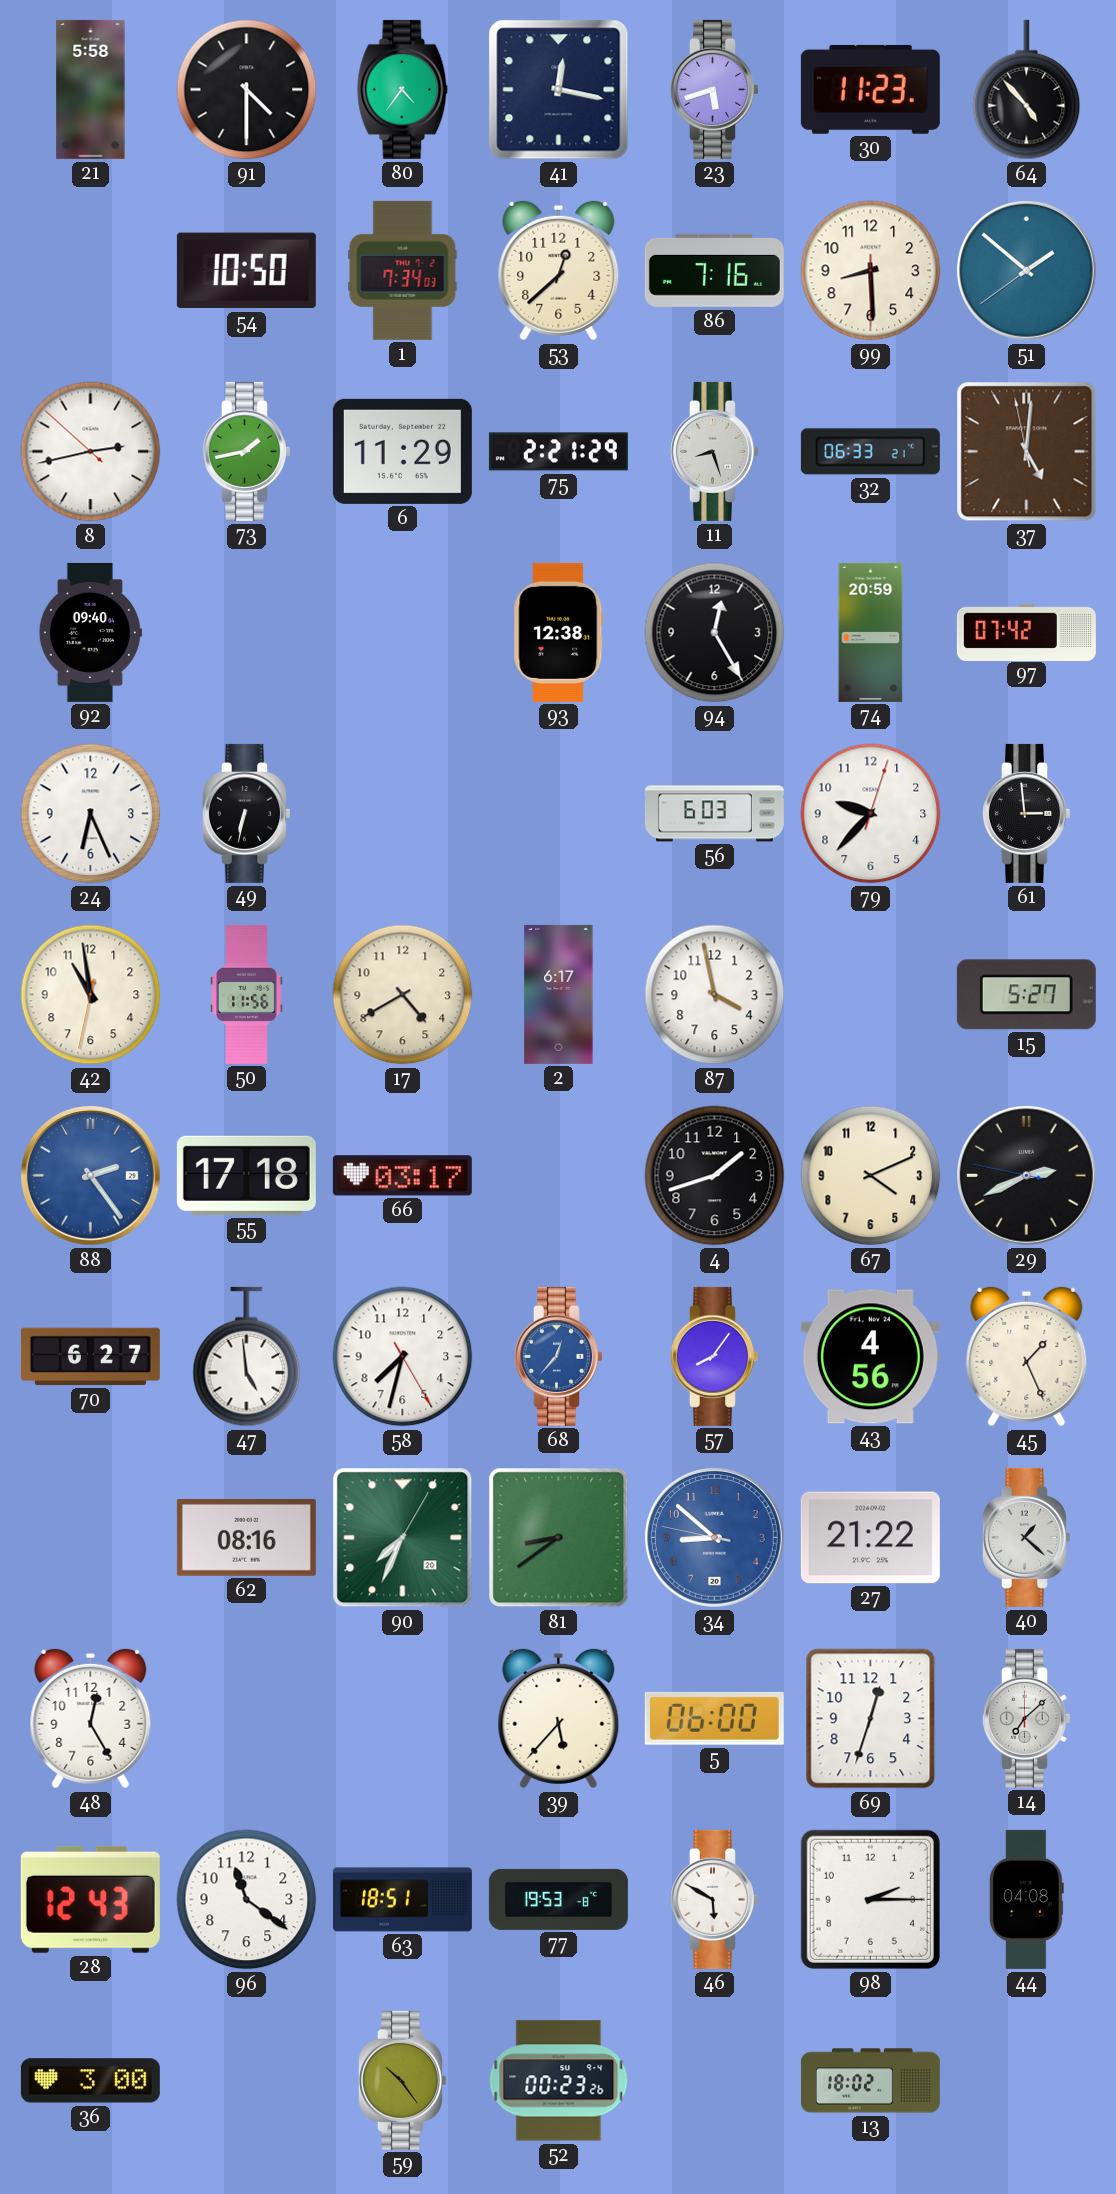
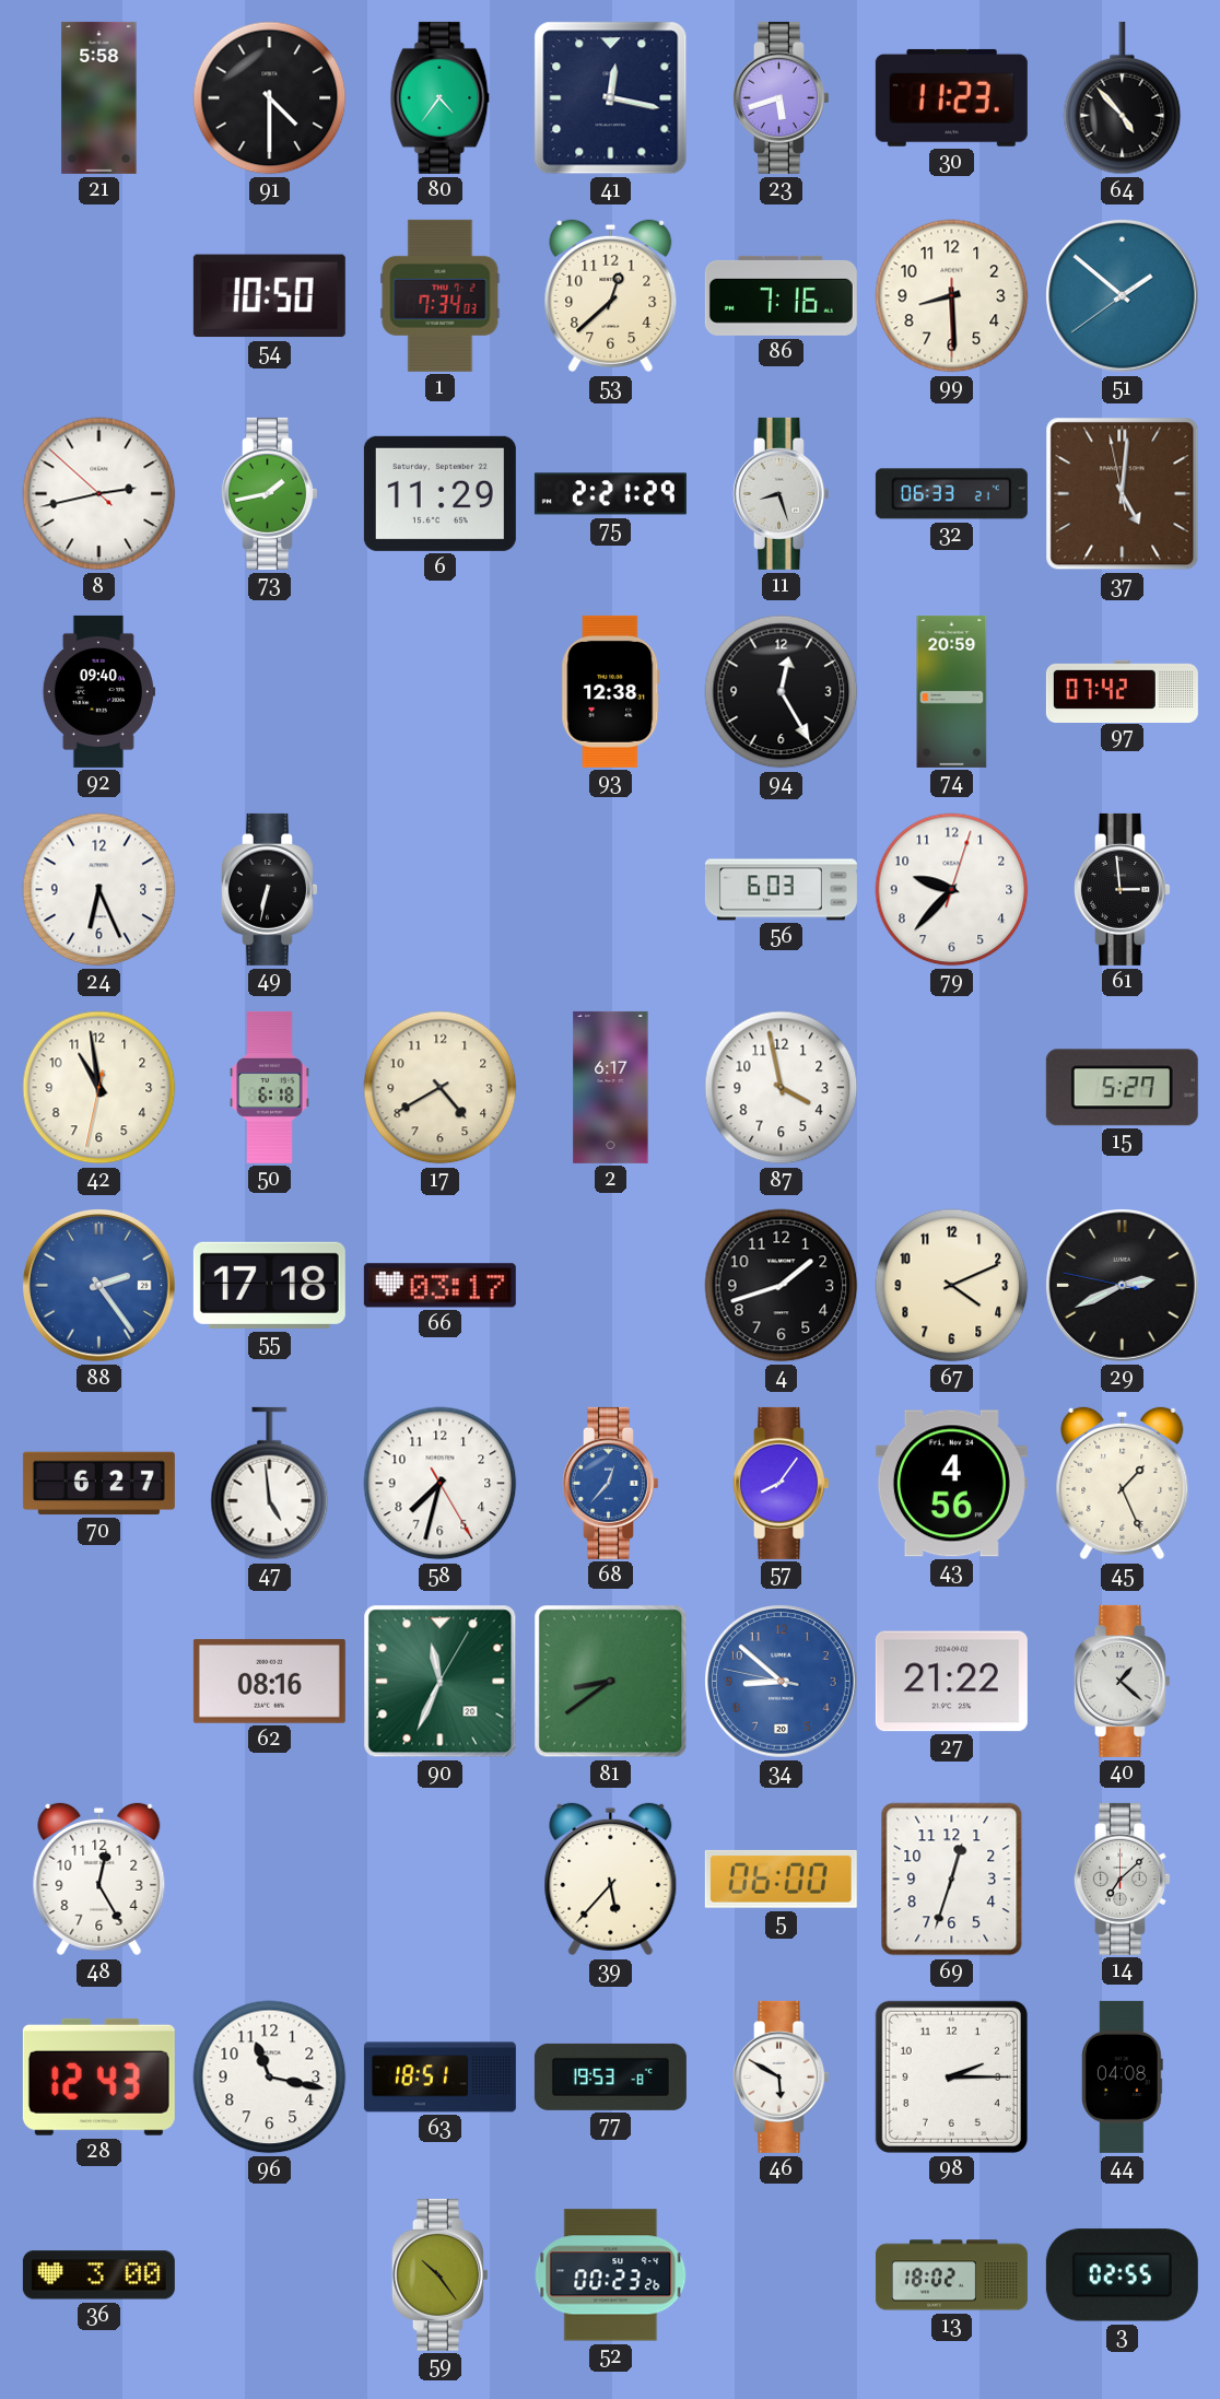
50: 11:56 -> 6:18
90: 7:34 -> 11:34
96: 11:21 -> 11:17
3: none -> 02:55
